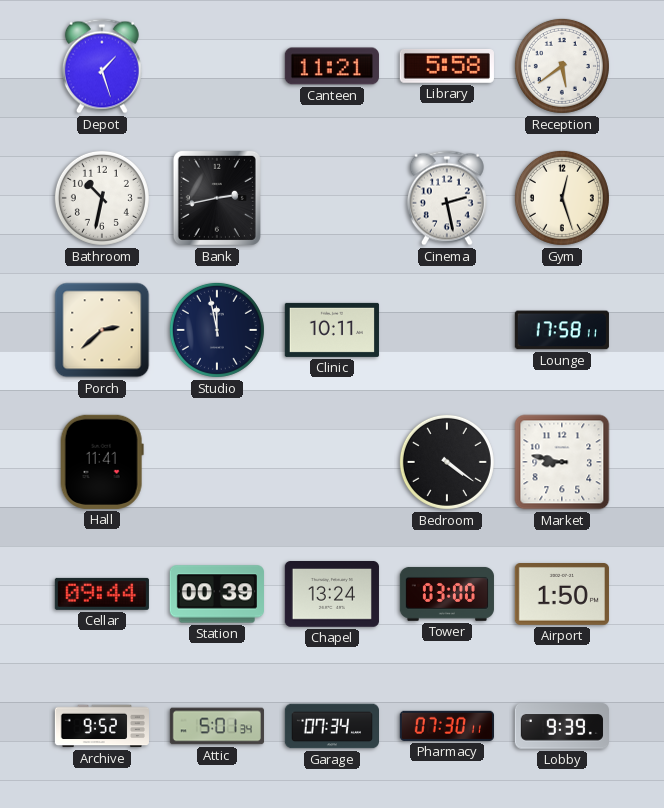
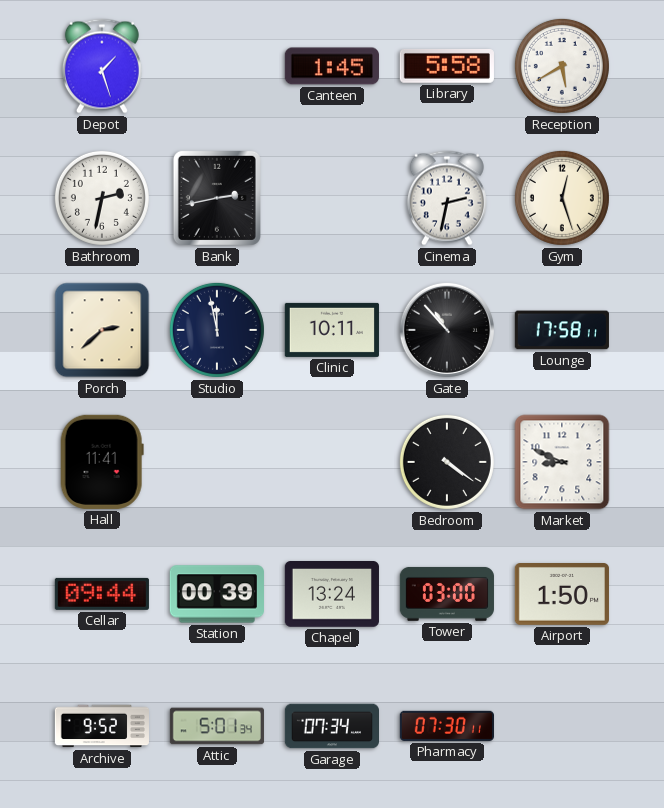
Canteen: 11:21 -> 1:45
Reception: 5:39 -> 5:40
Bathroom: 10:32 -> 2:32
Cinema: 2:28 -> 2:32
Gate: none -> 10:53
Market: 8:47 -> 8:49
Lobby: 9:39 -> none
